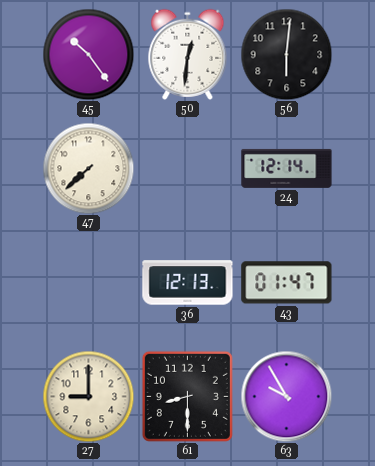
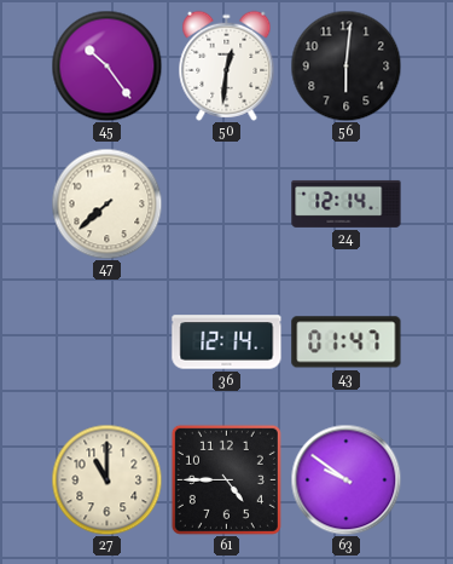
36: 12:13 -> 12:14
27: 9:00 -> 11:00
61: 8:30 -> 4:45
63: 9:55 -> 9:51
